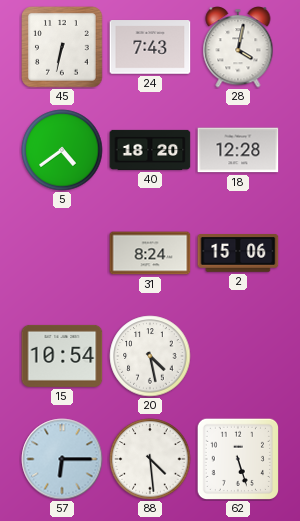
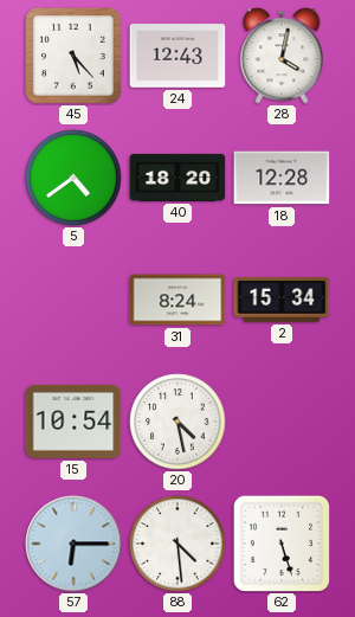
45: 6:32 -> 5:23
24: 7:43 -> 12:43
2: 15:06 -> 15:34
